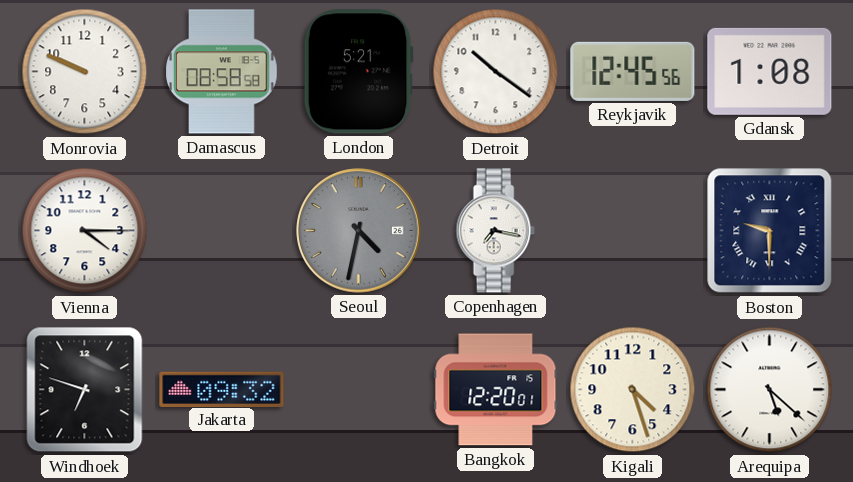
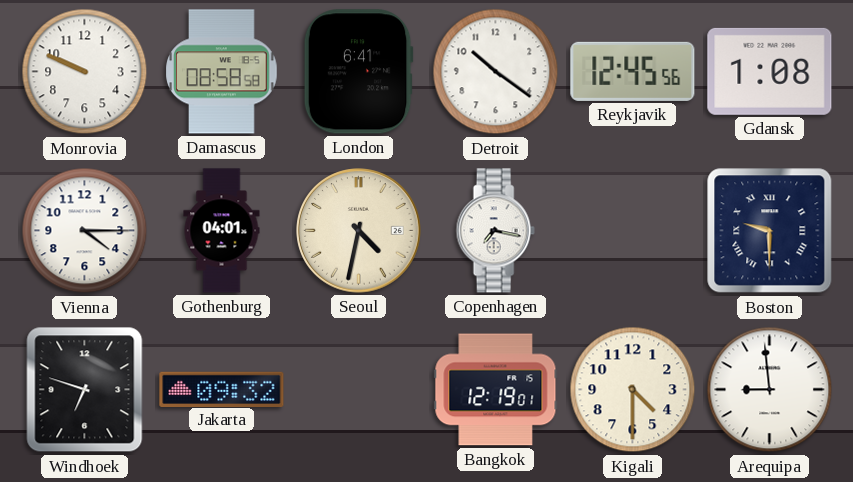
London: 5:21 -> 6:41
Gothenburg: none -> 04:01
Seoul dial: grey -> cream
Bangkok: 12:20 -> 12:19
Kigali: 4:27 -> 4:30
Arequipa: 5:22 -> 8:59
